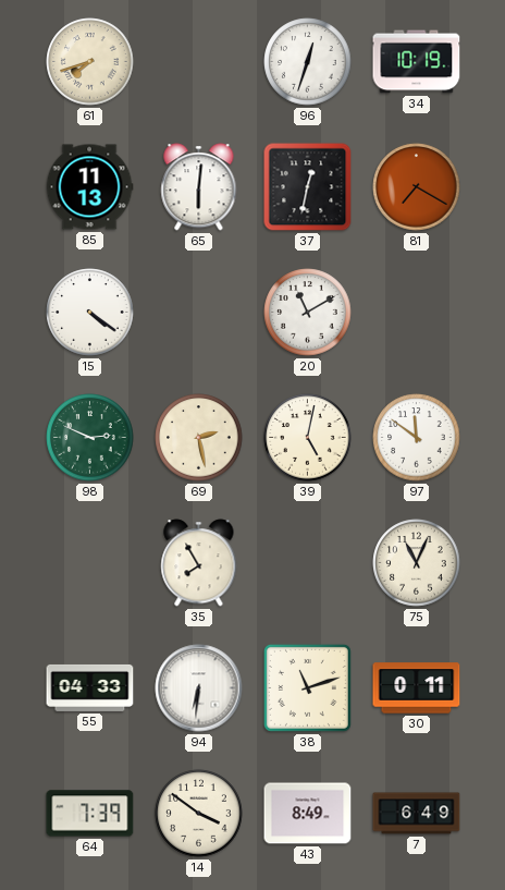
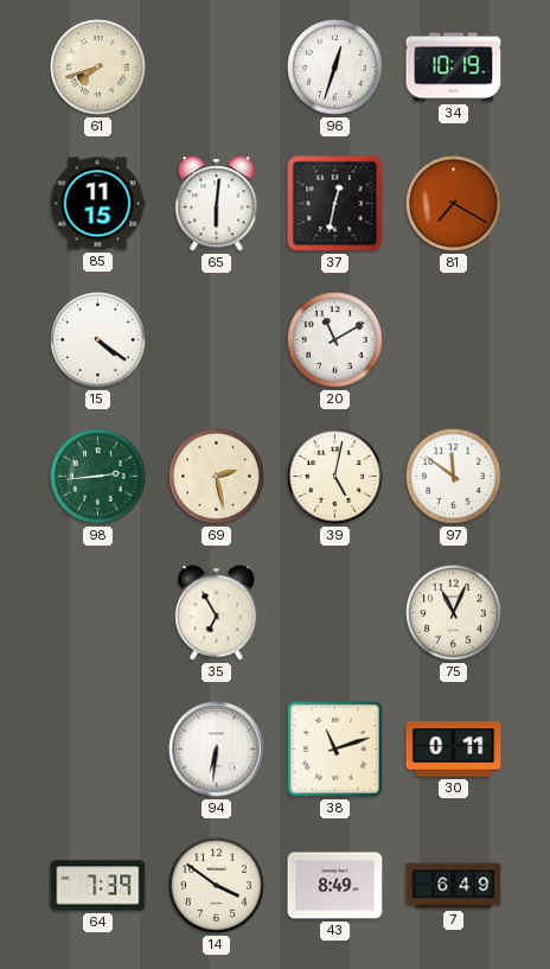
85: 11:13 -> 11:15
98: 2:49 -> 2:44
35: 7:55 -> 6:55
55: 04:33 -> none
